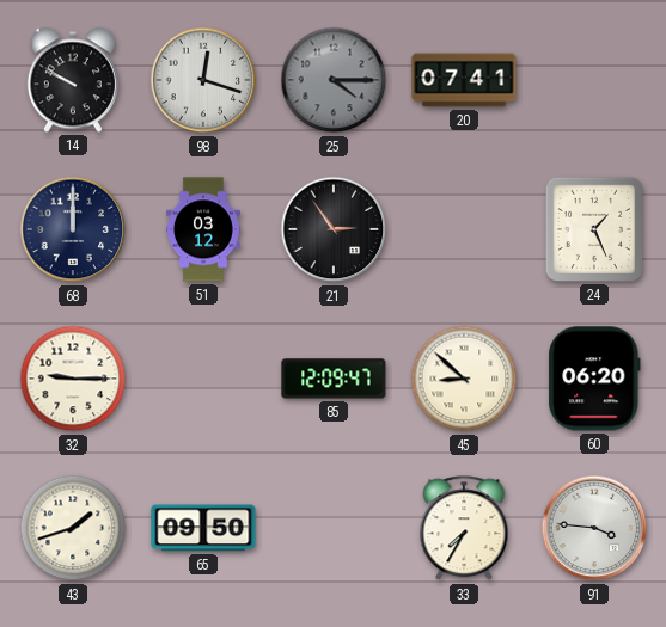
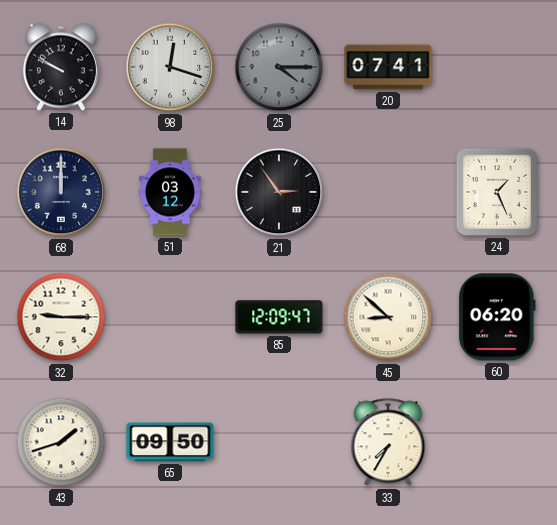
91: 3:46 -> none
